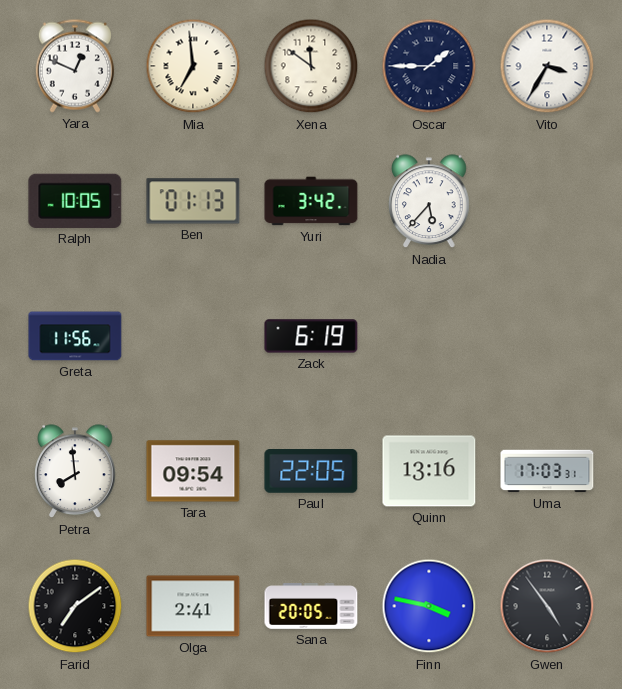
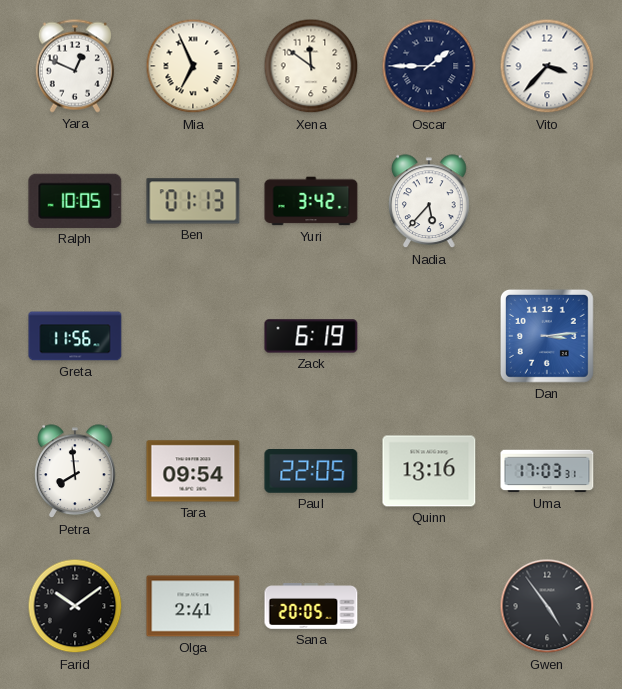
Mia: 6:59 -> 6:56
Vito: 3:35 -> 3:37
Dan: none -> 3:14
Farid: 7:09 -> 10:09
Finn: 3:47 -> none
